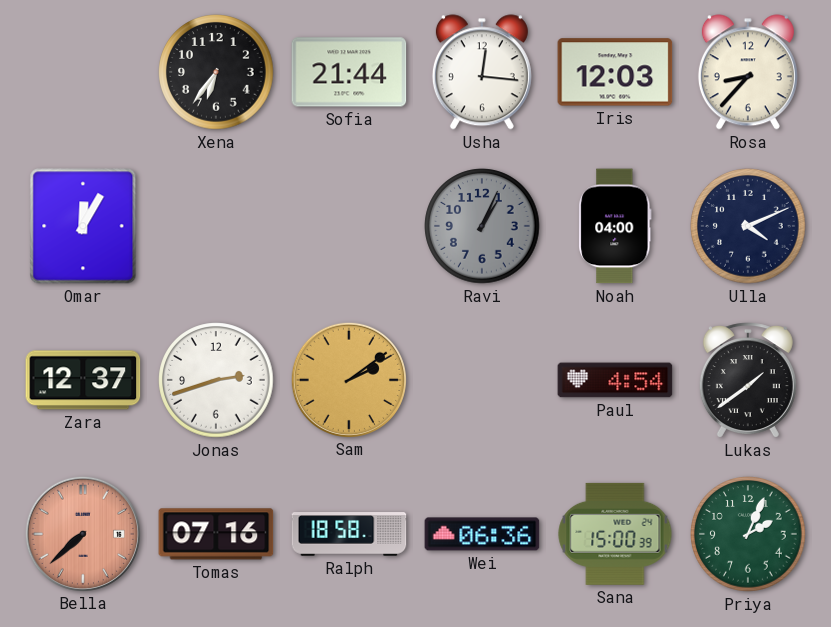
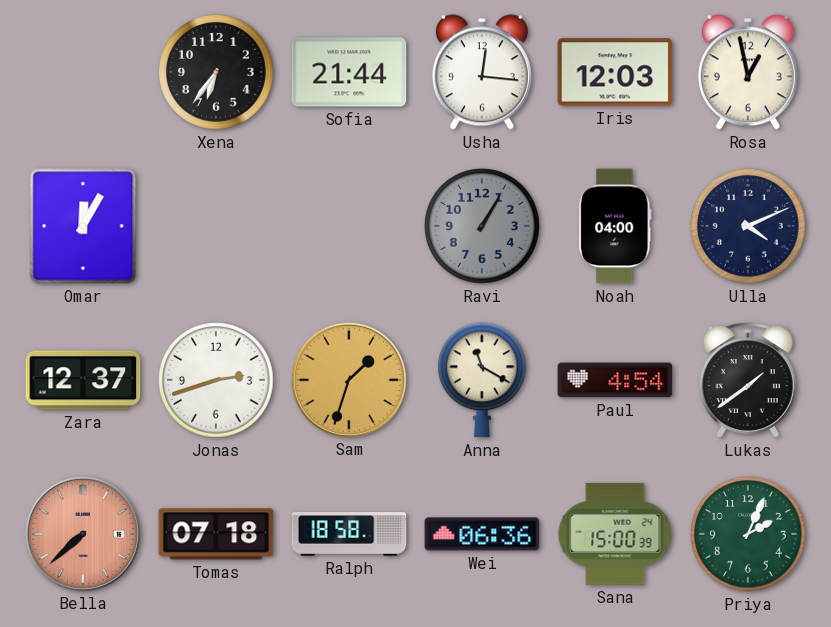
Rosa: 8:37 -> 12:58
Ravi: 1:04 -> 1:05
Sam: 2:09 -> 1:33
Anna: none -> 11:20
Tomas: 07:16 -> 07:18
